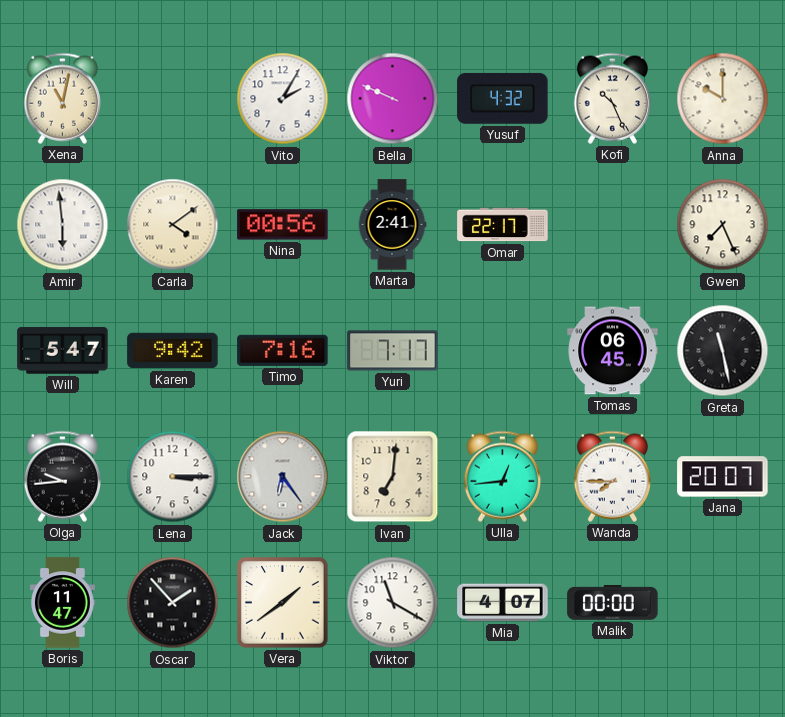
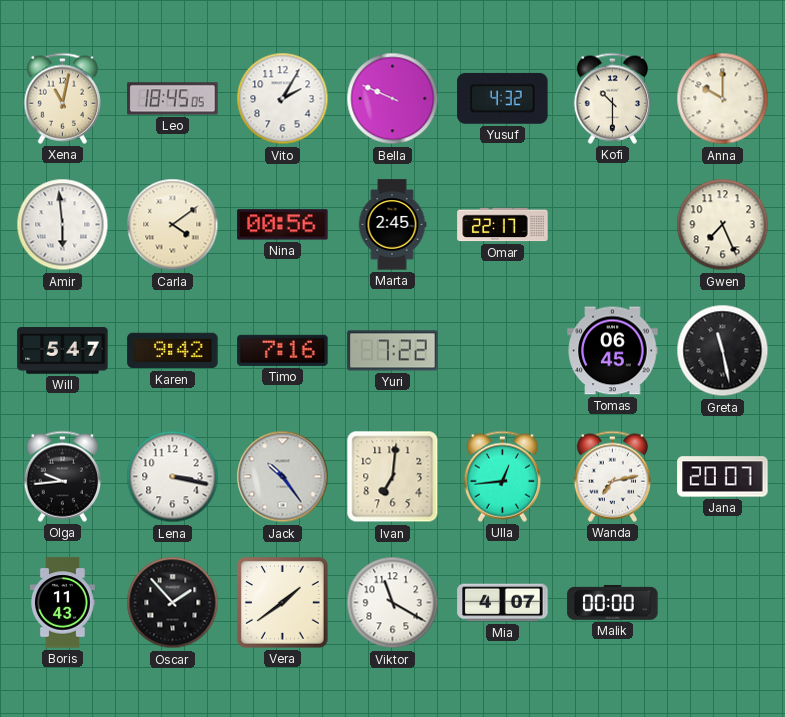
Leo: none -> 18:45
Kofi: 10:26 -> 10:30
Marta: 2:41 -> 2:45
Yuri: 7:17 -> 7:22
Lena: 3:15 -> 3:17
Jack: 6:24 -> 10:24
Wanda: 7:45 -> 7:13
Boris: 11:47 -> 11:43
